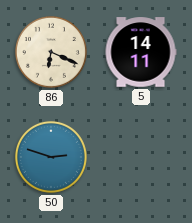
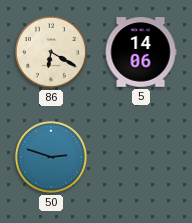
86: 6:19 -> 6:20
5: 14:11 -> 14:06
